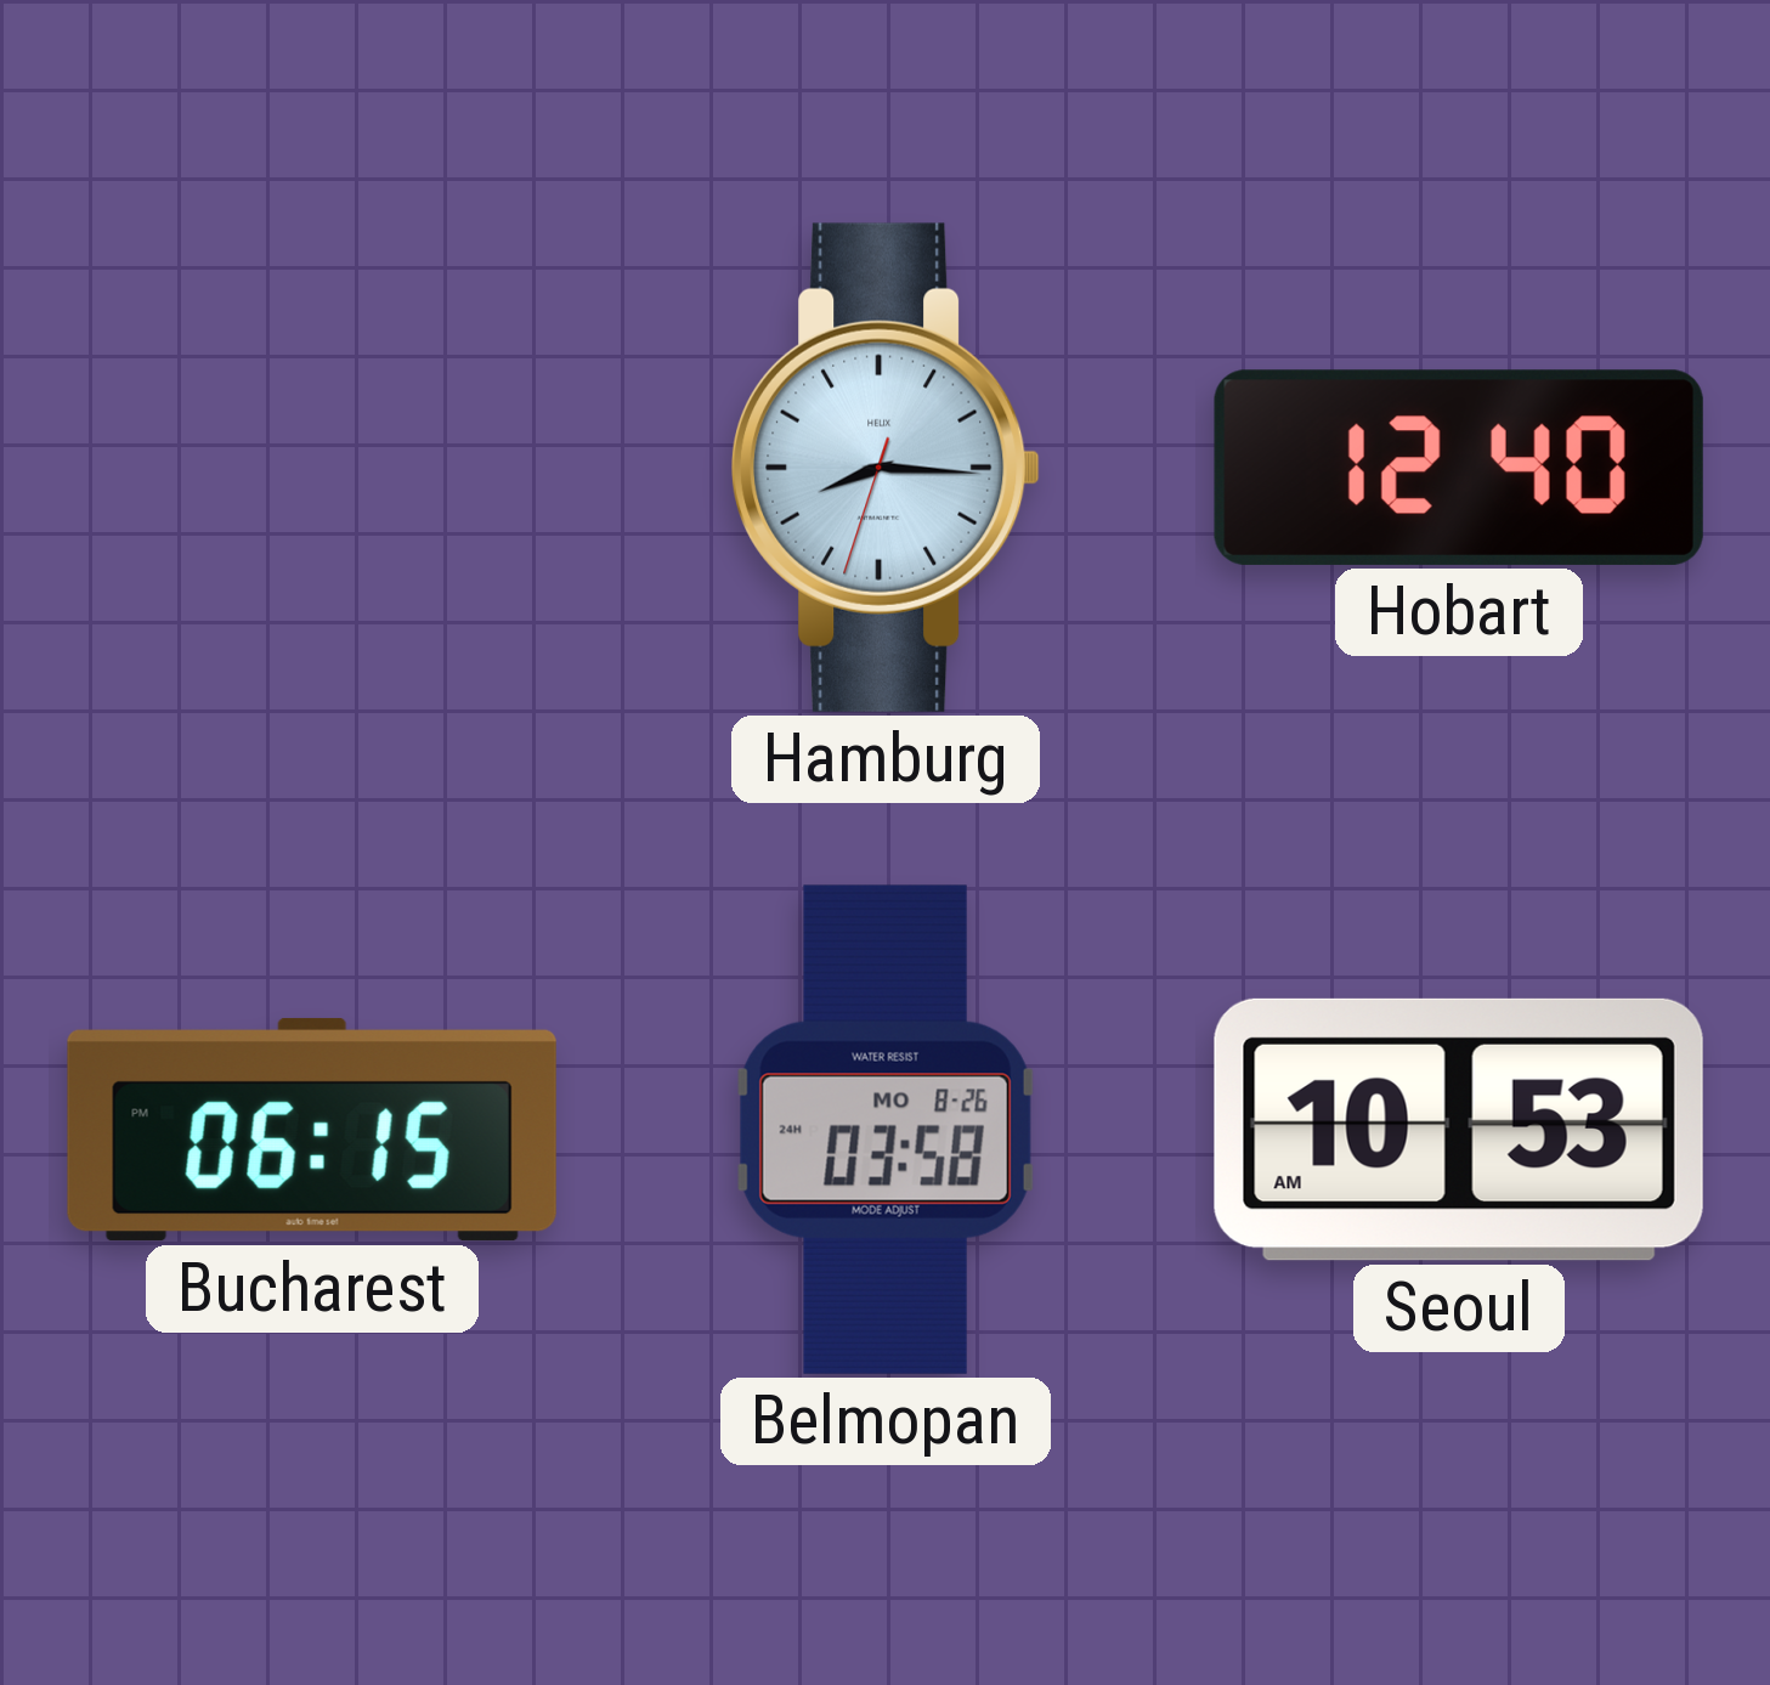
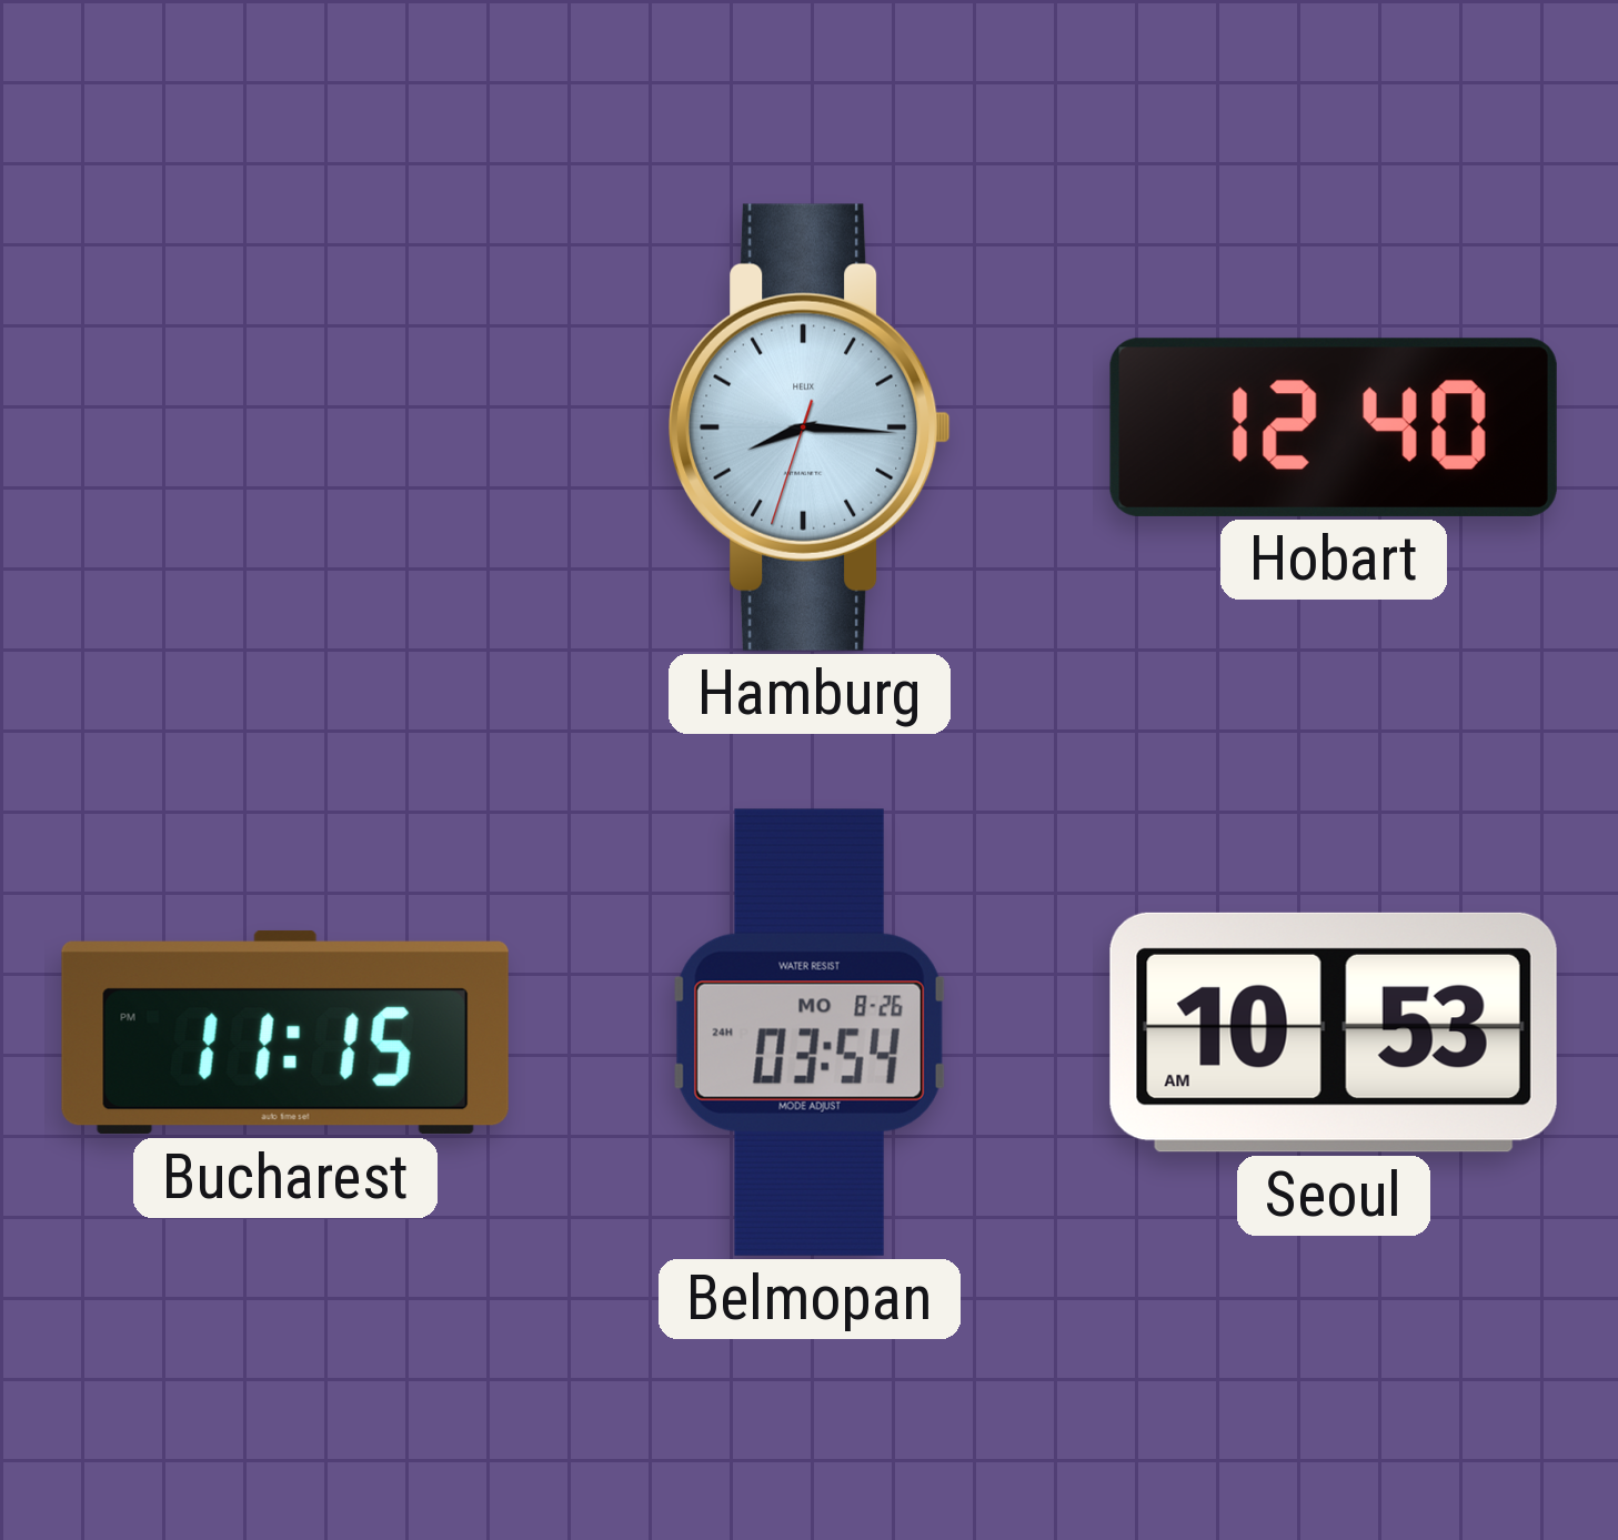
Bucharest: 06:15 -> 11:15
Belmopan: 03:58 -> 03:54
